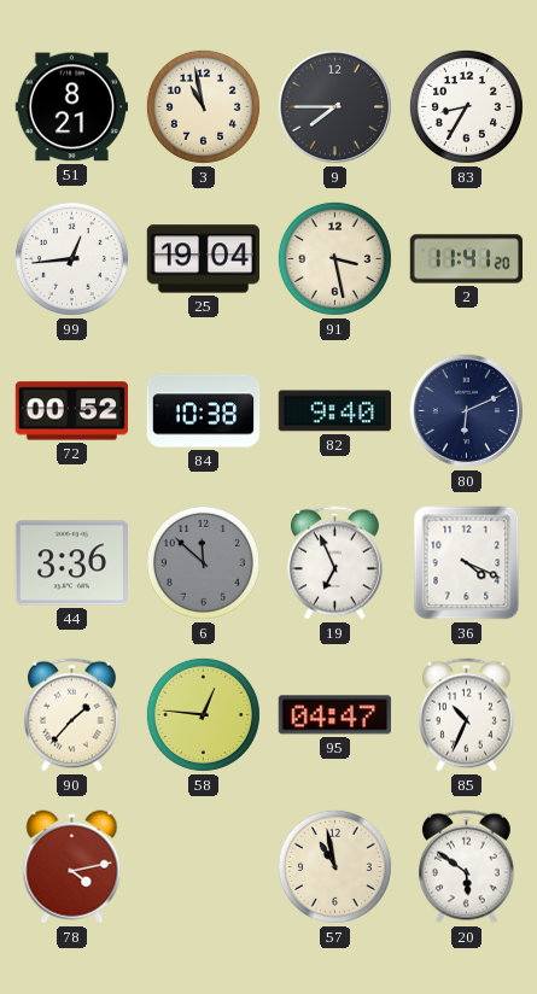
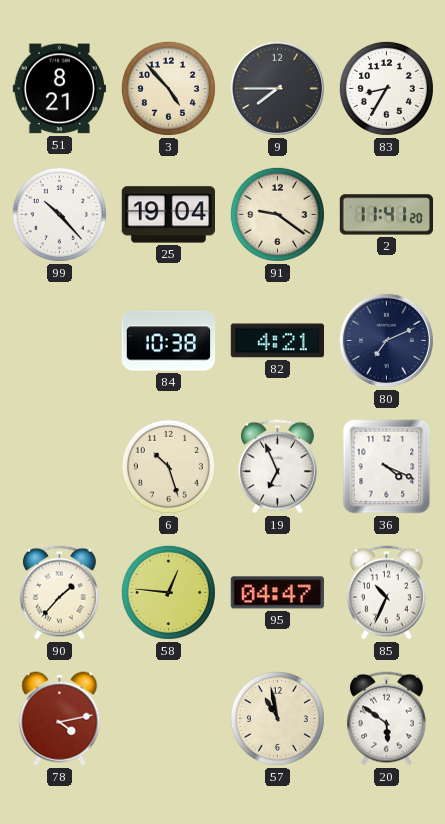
3: 10:58 -> 4:53
99: 12:44 -> 10:23
91: 3:28 -> 9:21
72: 00:52 -> none
82: 9:40 -> 4:21
80: 6:11 -> 7:11
44: 3:36 -> none
6: 11:52 -> 10:27
6 dial: grey -> cream
